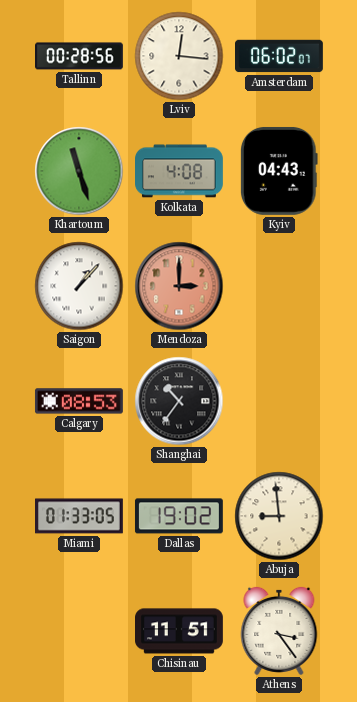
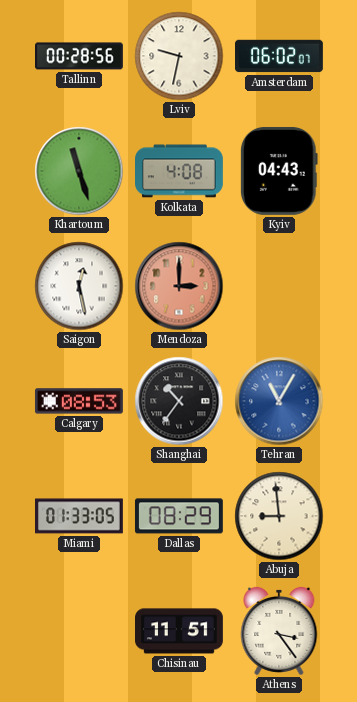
Lviv: 12:16 -> 9:32
Saigon: 1:07 -> 12:28
Tehran: none -> 11:05
Dallas: 19:02 -> 08:29
